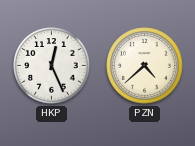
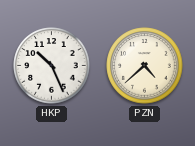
HKP: 12:26 -> 10:26
